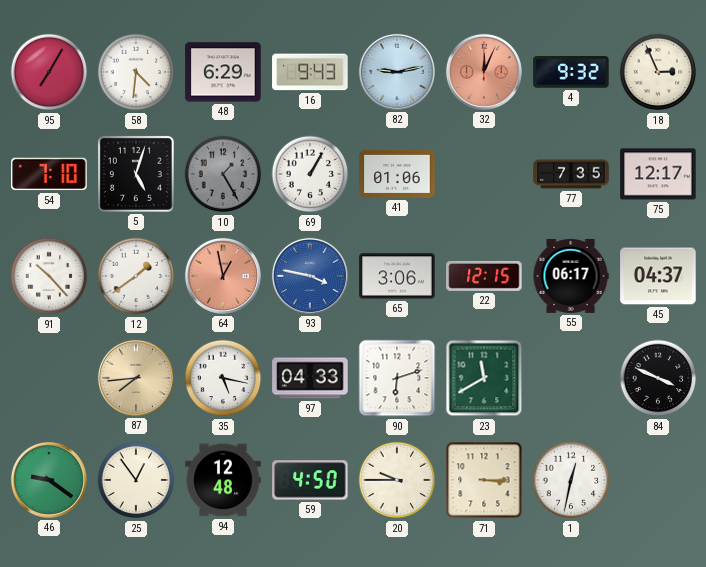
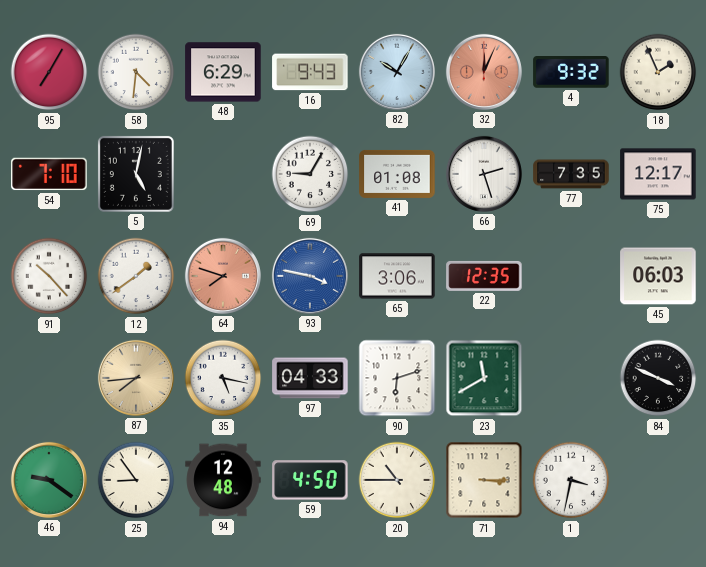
82: 9:13 -> 10:05
18: 2:56 -> 1:56
5: 5:03 -> 5:02
10: 1:25 -> none
69: 1:05 -> 9:05
41: 01:06 -> 01:08
66: none -> 2:27
64: 12:58 -> 7:48
22: 12:15 -> 12:35
55: 06:17 -> none
45: 04:37 -> 06:03
25: 12:54 -> 8:54
20: 9:45 -> 10:45
1: 12:32 -> 3:32
